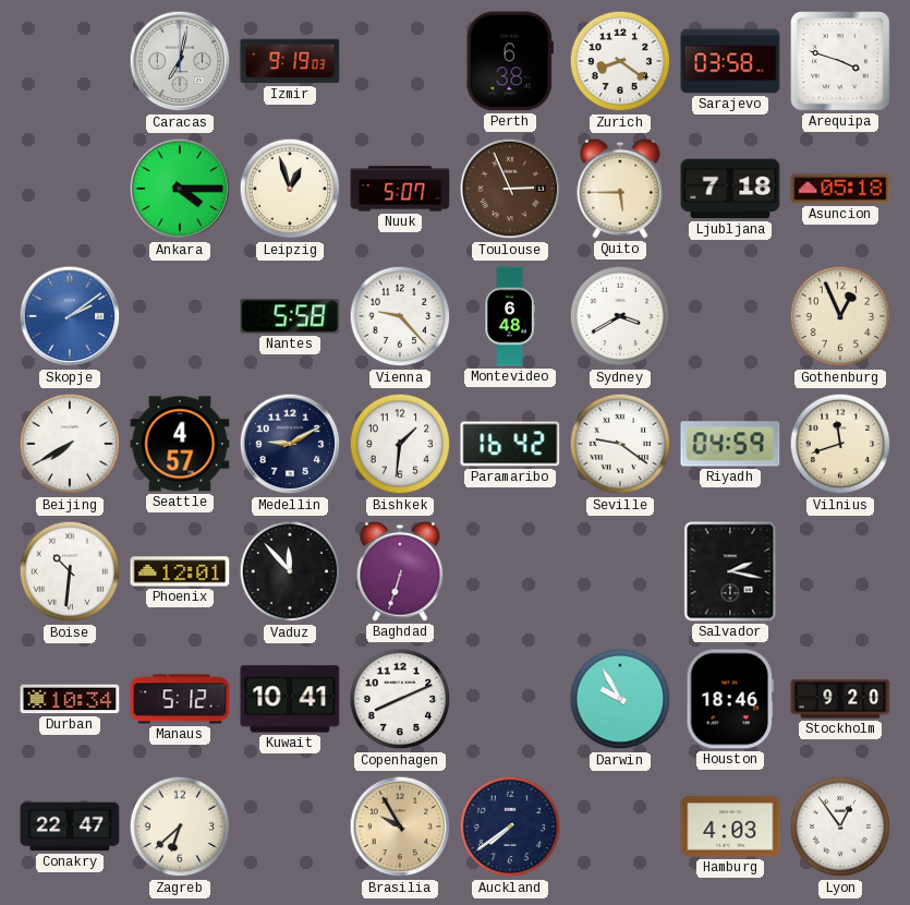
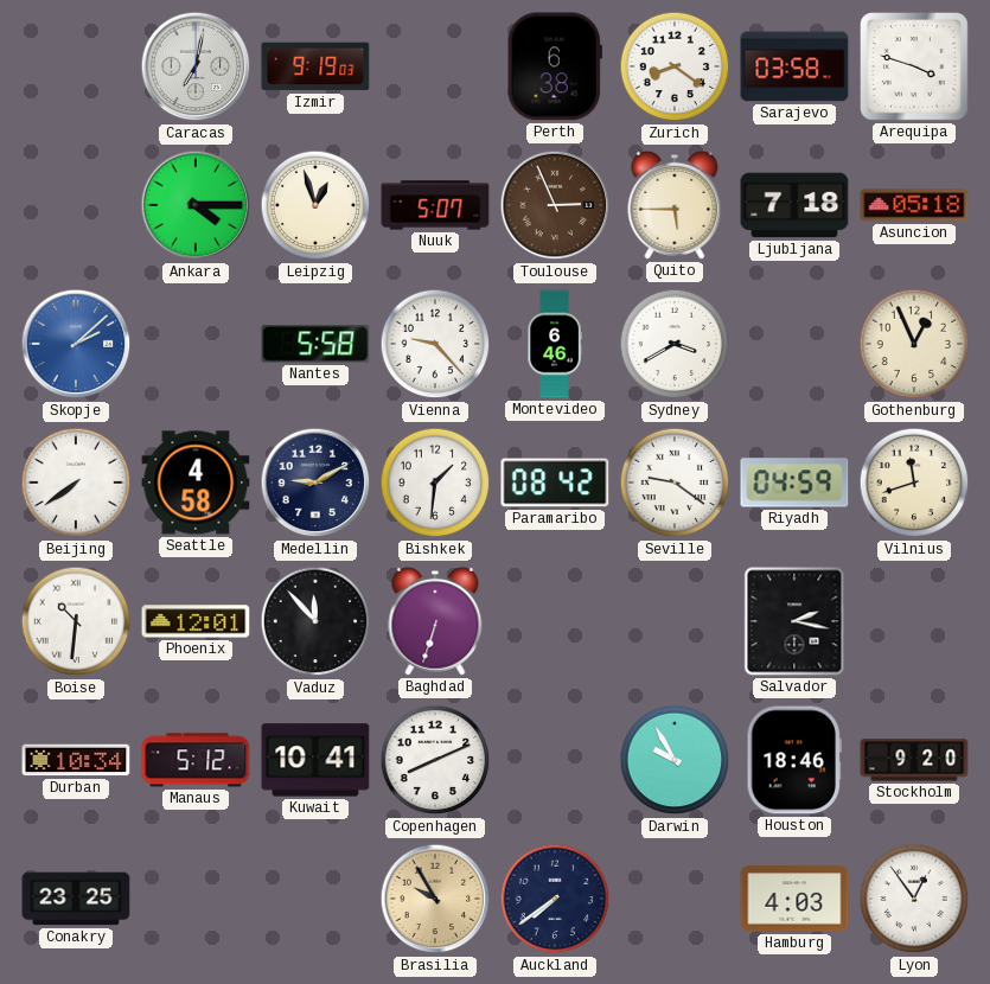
Skopje: 2:09 -> 2:08
Montevideo: 6:48 -> 6:46
Beijing: 7:40 -> 7:39
Seattle: 4:57 -> 4:58
Paramaribo: 16:42 -> 08:42
Conakry: 22:47 -> 23:25
Zagreb: 6:38 -> none
